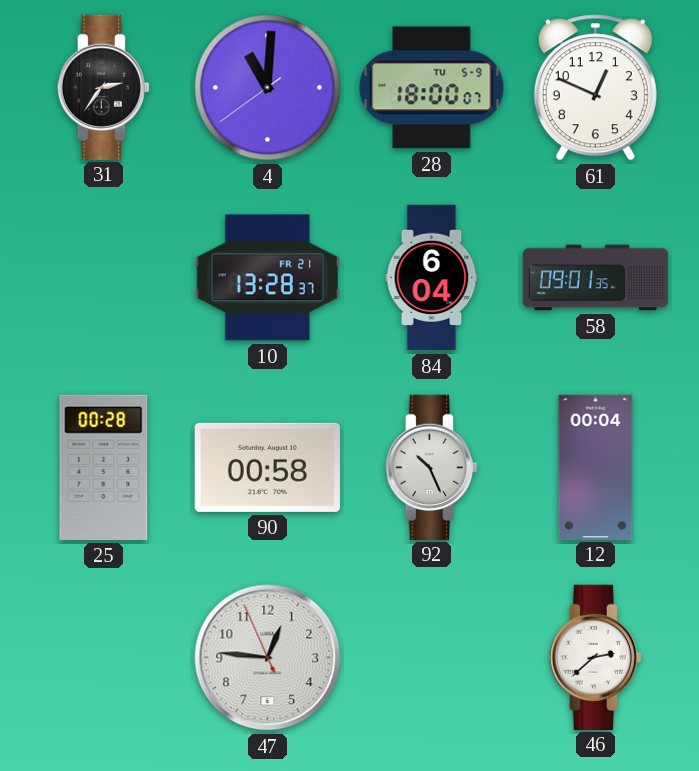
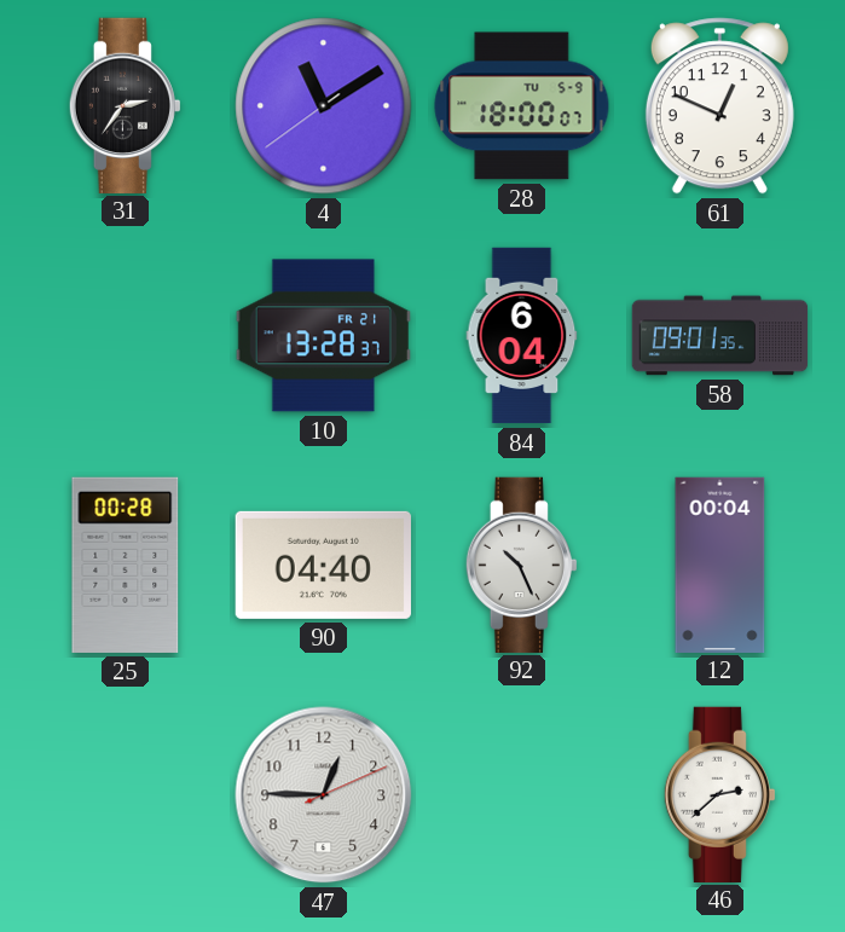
4: 11:00 -> 11:09
90: 00:58 -> 04:40
47: 12:45:56 -> 12:45:11
